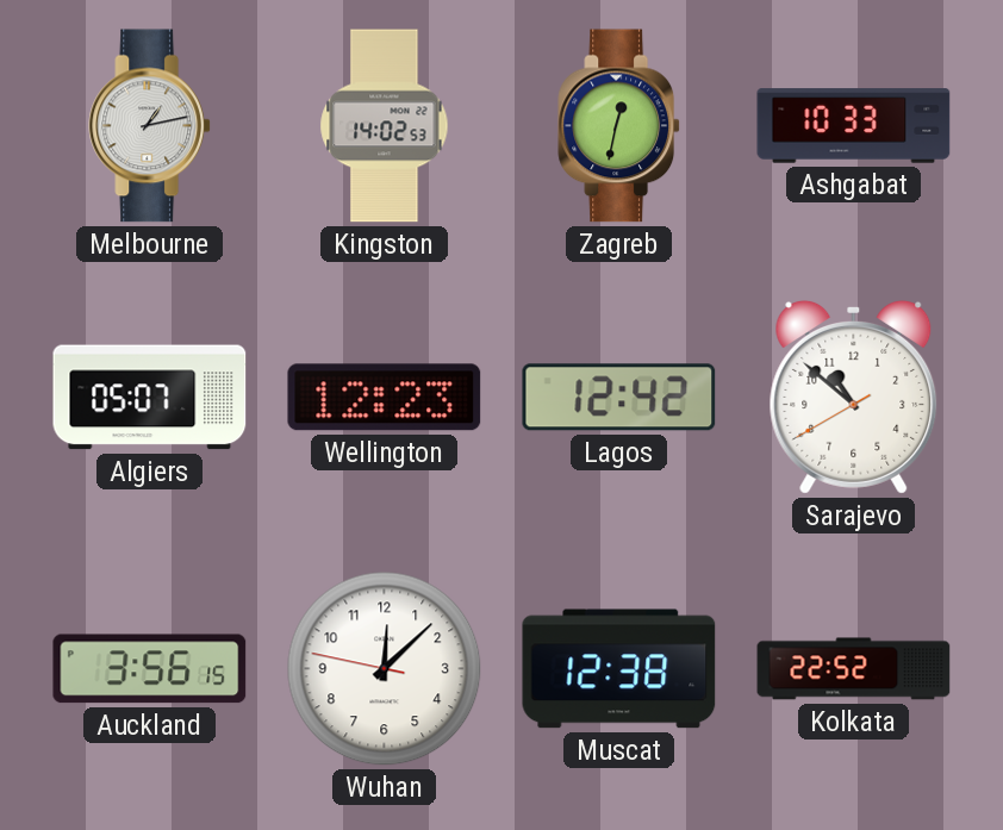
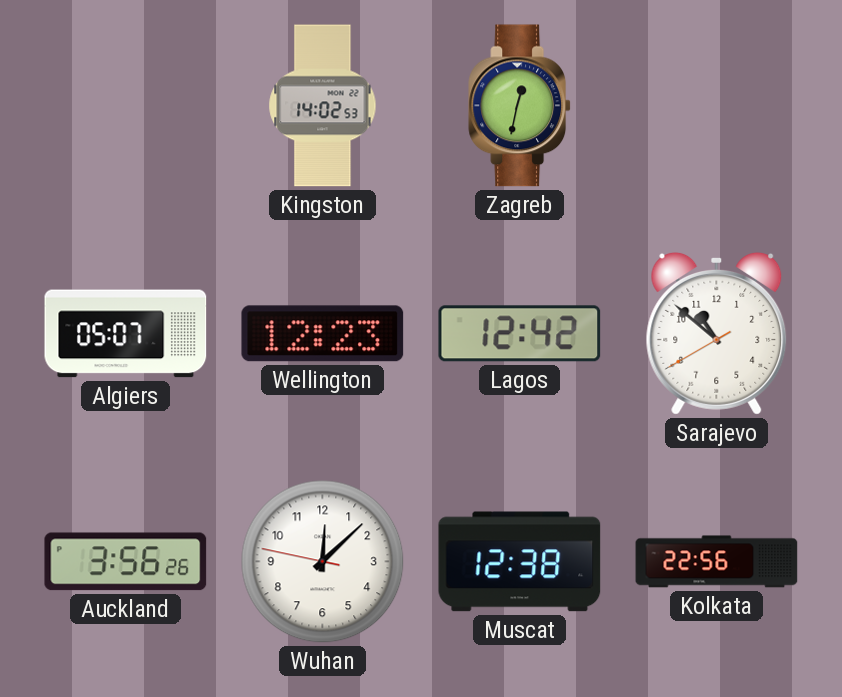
Melbourne: 1:13 -> none
Ashgabat: 10:33 -> none
Auckland: 3:56:15 -> 3:56:26
Kolkata: 22:52 -> 22:56
